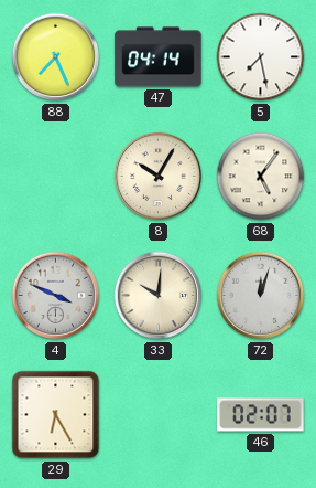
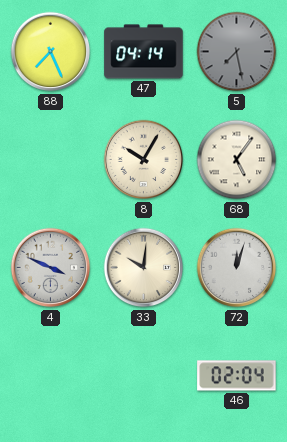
5 dial: white -> grey
29: 6:25 -> none
46: 02:07 -> 02:04
